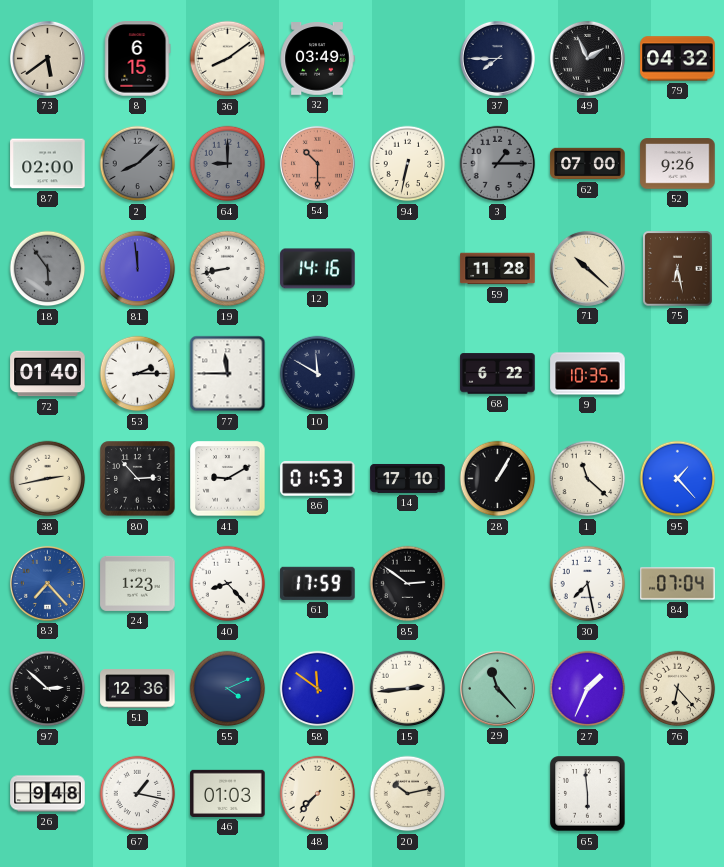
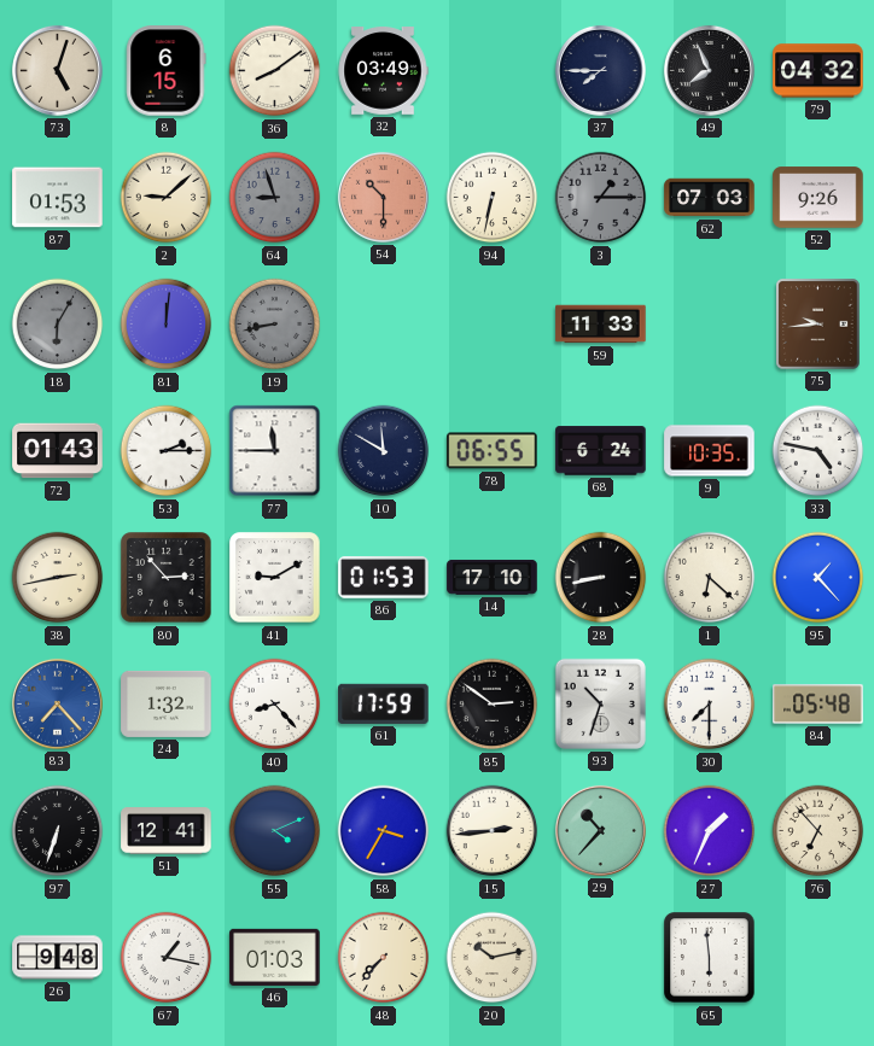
73: 5:39 -> 5:03
49: 1:56 -> 7:56
87: 02:00 -> 01:53
2: 8:08 -> 9:08
2 dial: grey -> cream
64: 9:00 -> 8:57
62: 07:00 -> 07:03
18: 5:54 -> 6:05
81: 11:59 -> 12:01
19 dial: white -> grey
12: 14:16 -> none
59: 11:28 -> 11:33
71: 10:22 -> none
75: 6:28 -> 9:44
72: 01:40 -> 01:43
78: none -> 06:55
68: 6:22 -> 6:24
33: none -> 4:47
28: 1:05 -> 8:43
1: 11:22 -> 6:22
24: 1:23 -> 1:32
93: none -> 10:33
30: 7:28 -> 7:30
84: 07:04 -> 05:48
97: 2:52 -> 6:33
51: 12:36 -> 12:41
58: 11:51 -> 3:35
29: 11:23 -> 10:37
76: 6:23 -> 6:53
